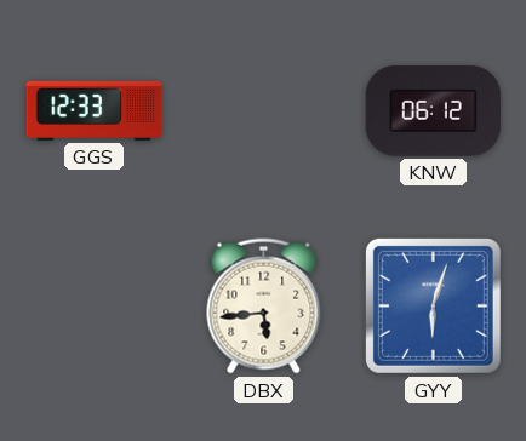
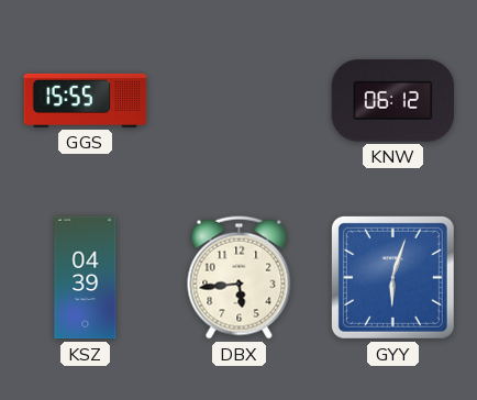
GGS: 12:33 -> 15:55
KSZ: none -> 04:39
